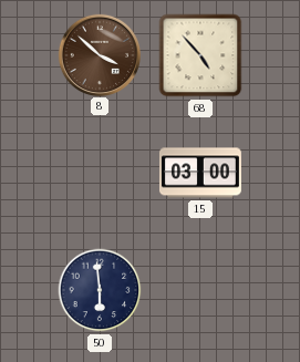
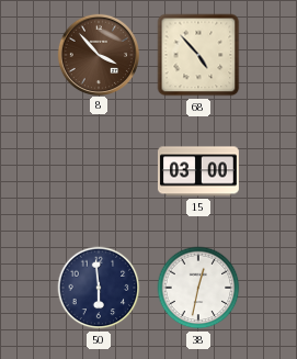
8: 3:52 -> 3:53
38: none -> 12:32
